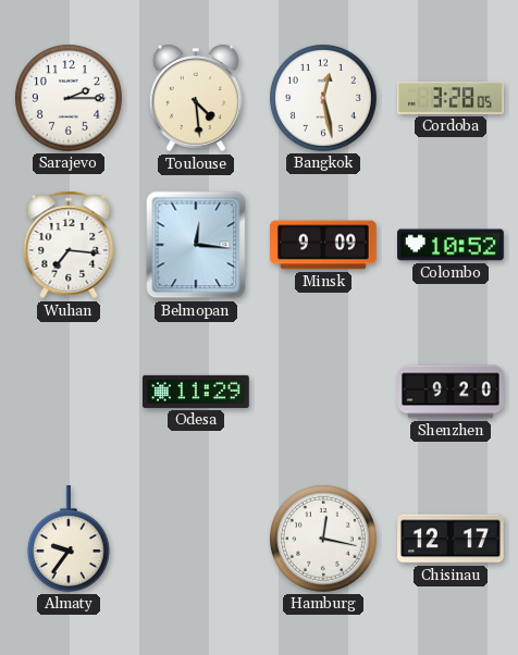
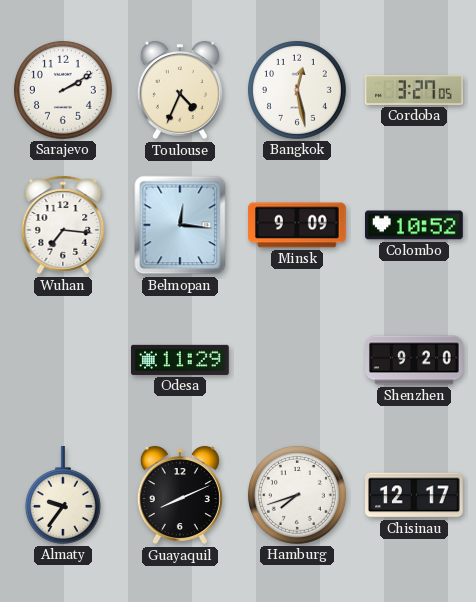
Sarajevo: 2:15 -> 2:10
Toulouse: 4:29 -> 4:34
Cordoba: 3:28 -> 3:27
Guayaquil: none -> 8:11
Hamburg: 12:17 -> 7:42
